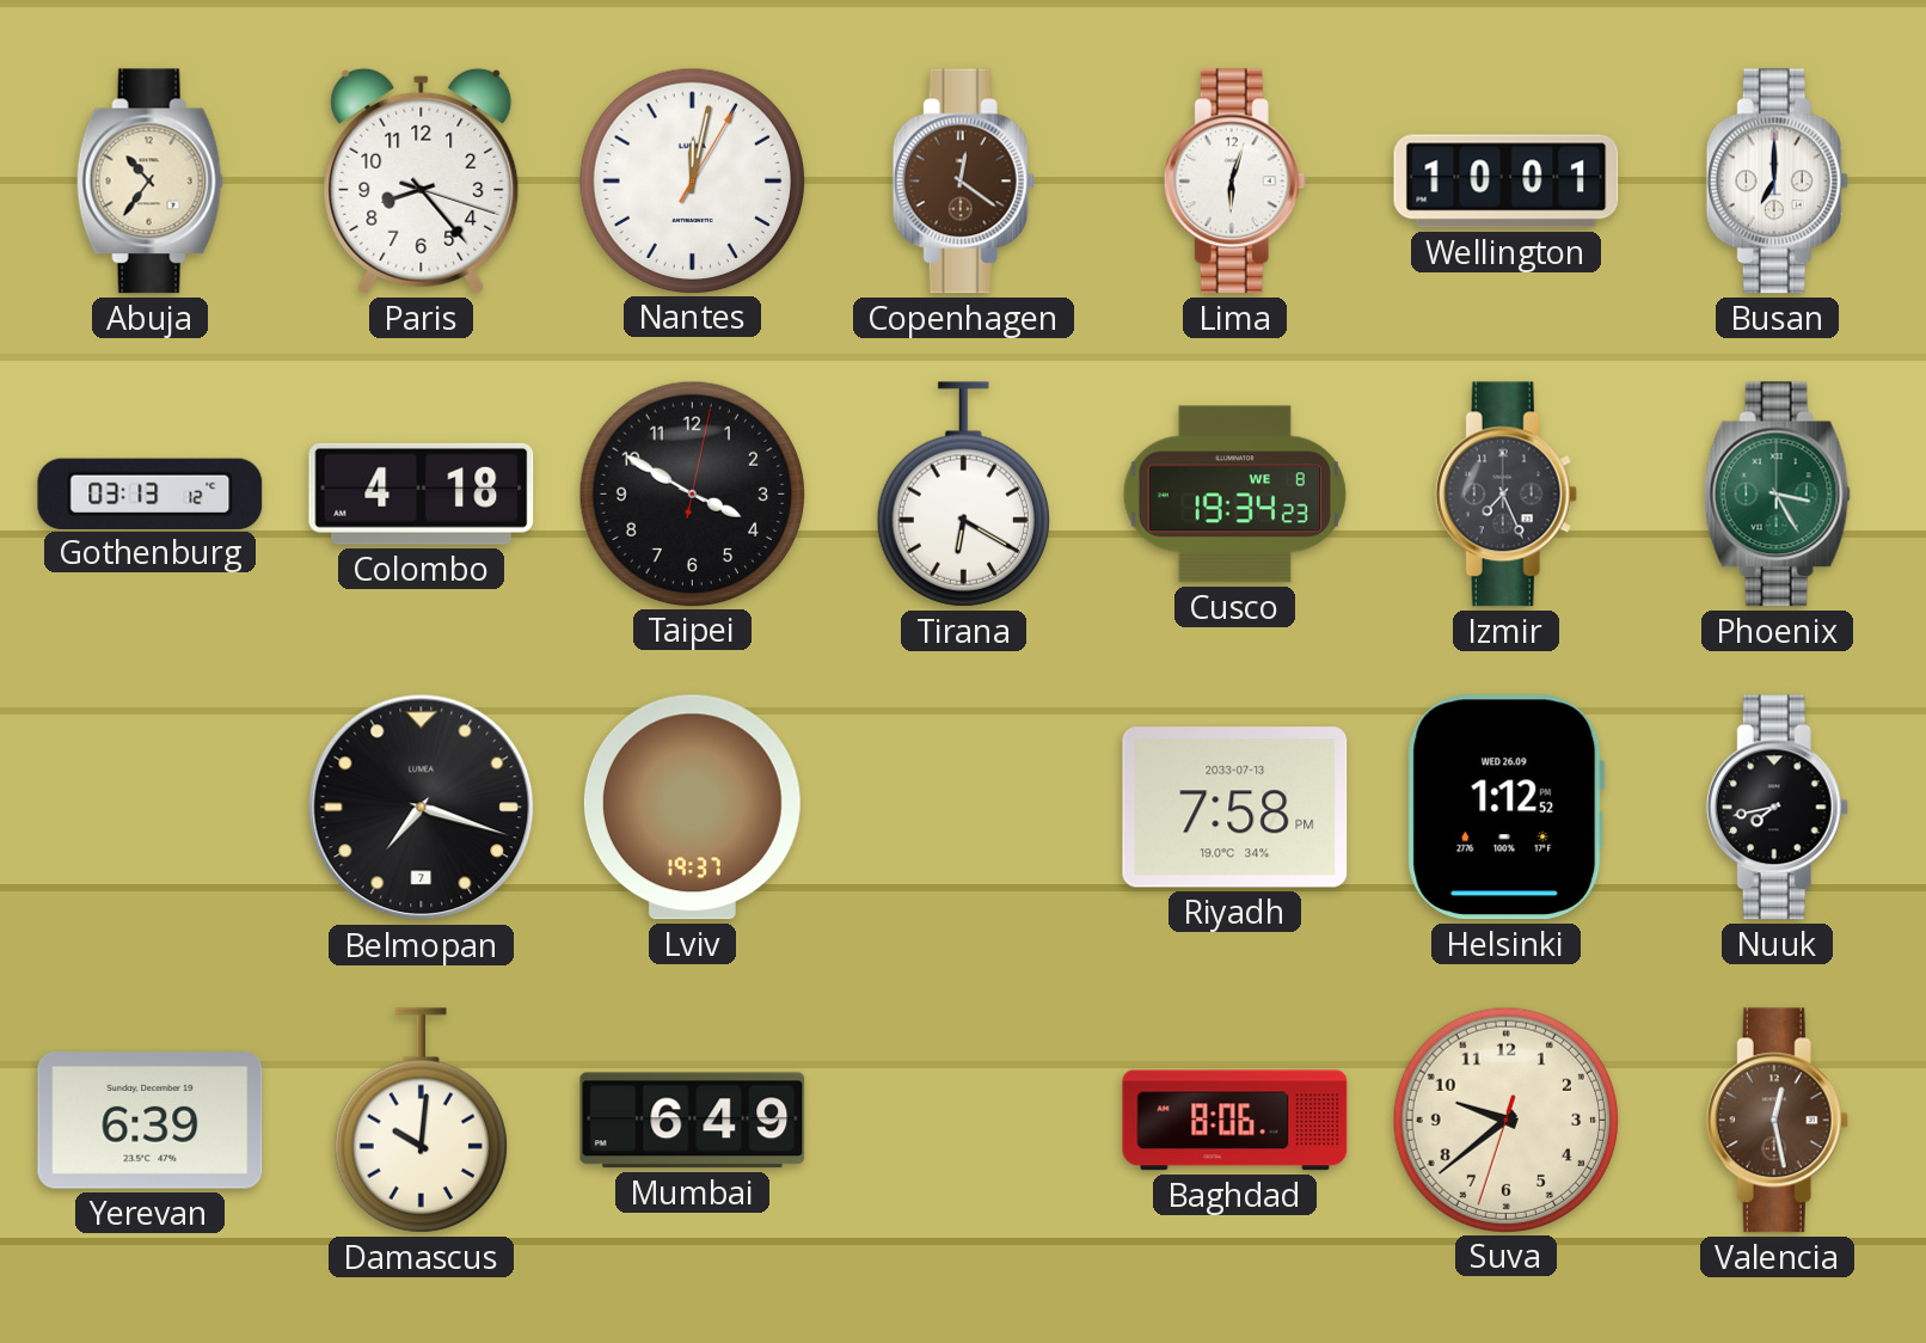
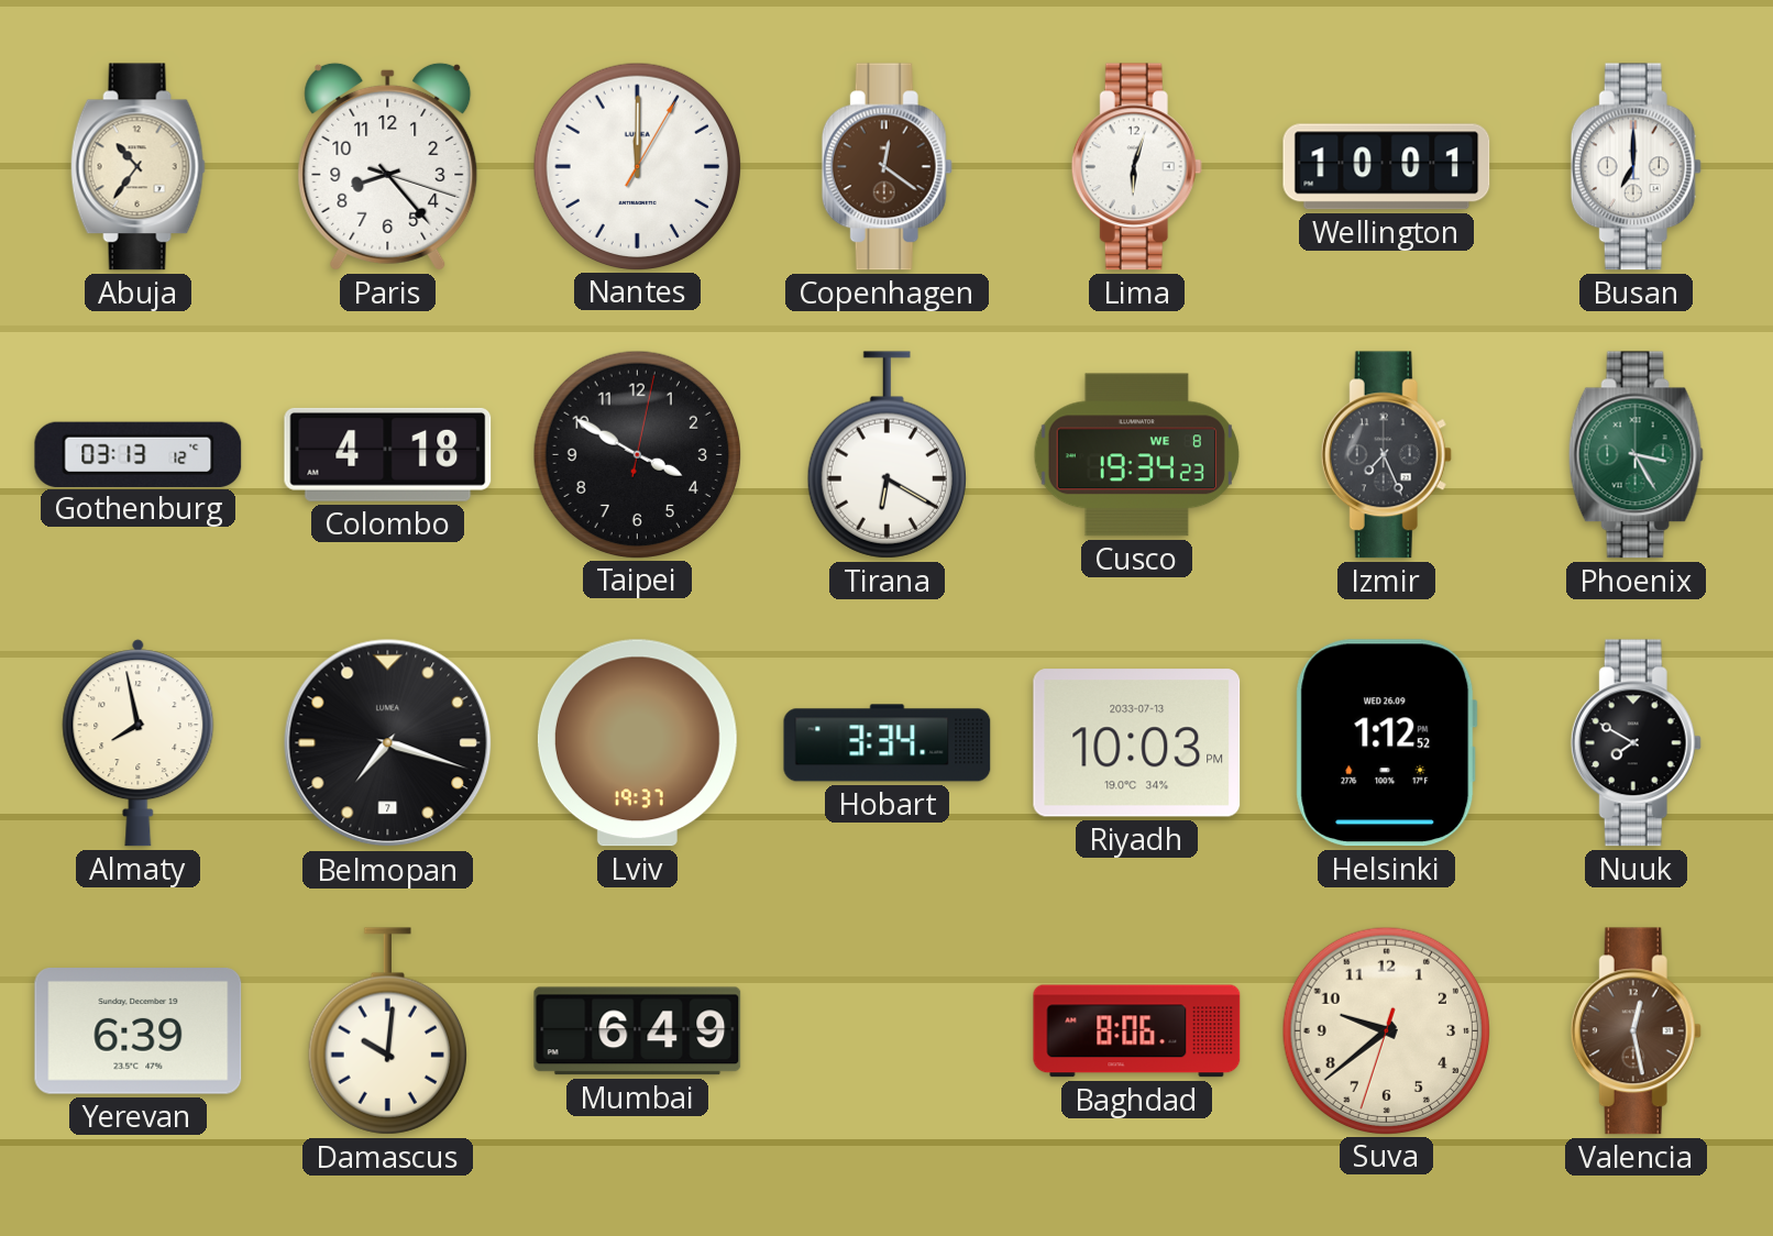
Nantes: 12:02 -> 12:00
Almaty: none -> 7:58
Hobart: none -> 3:34
Riyadh: 7:58 -> 10:03
Nuuk: 7:43 -> 7:50
